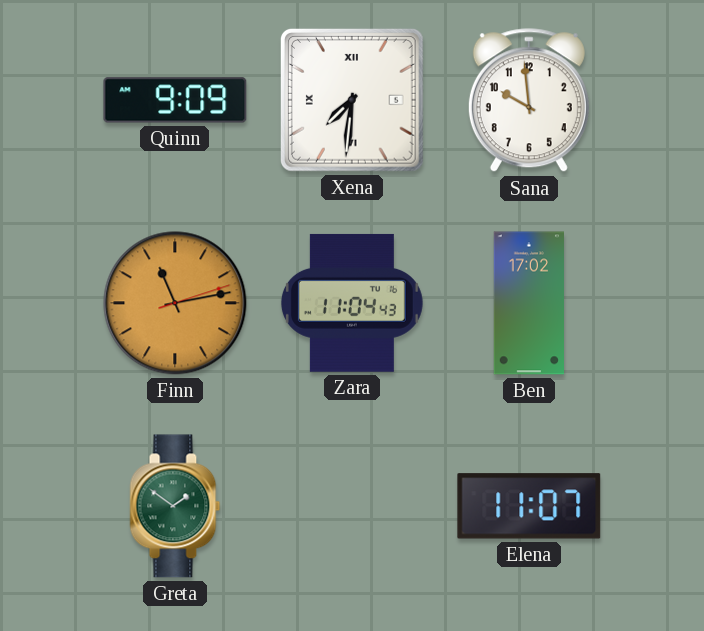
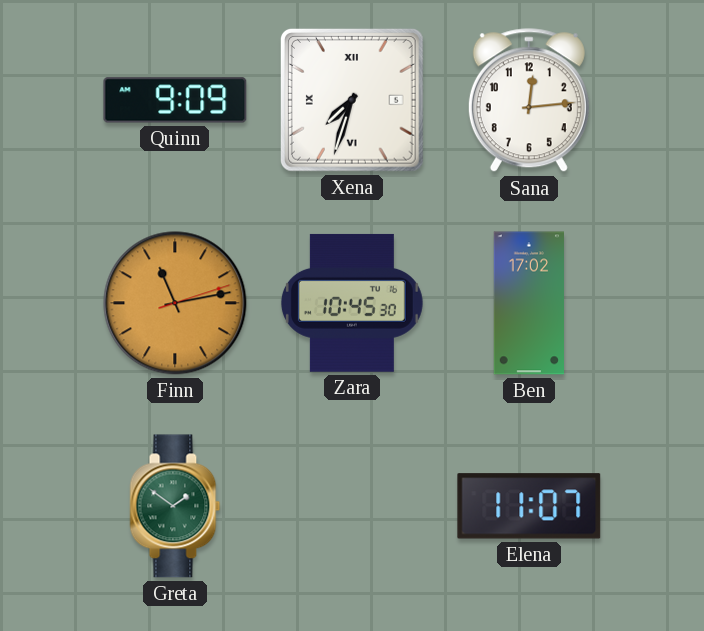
Xena: 7:31 -> 7:33
Sana: 9:59 -> 12:14
Zara: 11:04 -> 10:45
